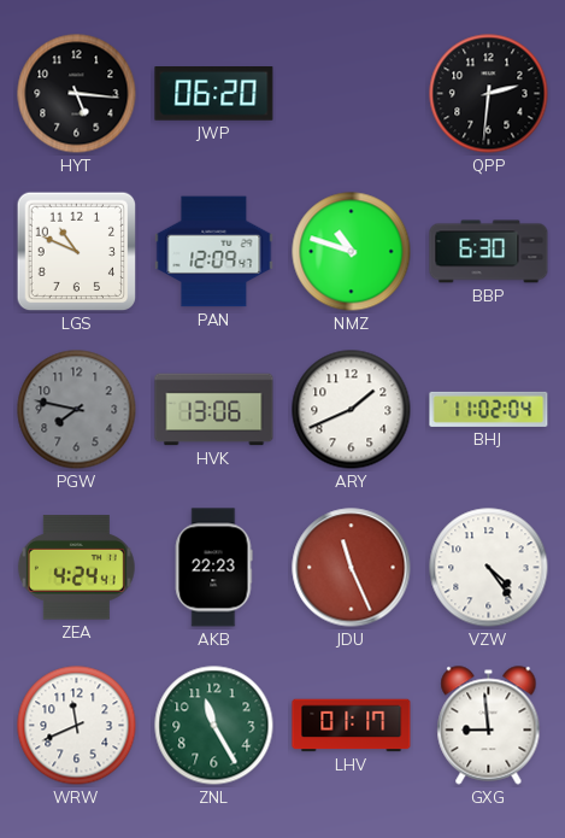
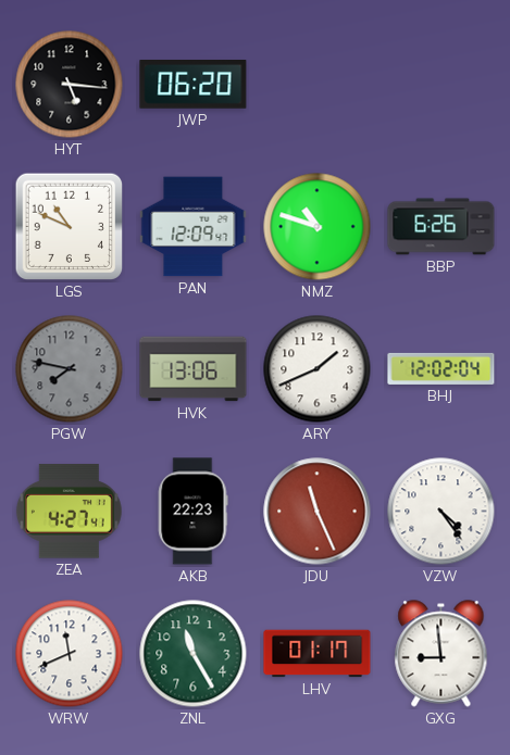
QPP: 2:31 -> none
BBP: 6:30 -> 6:26
BHJ: 11:02 -> 12:02
ZEA: 4:24 -> 4:27
